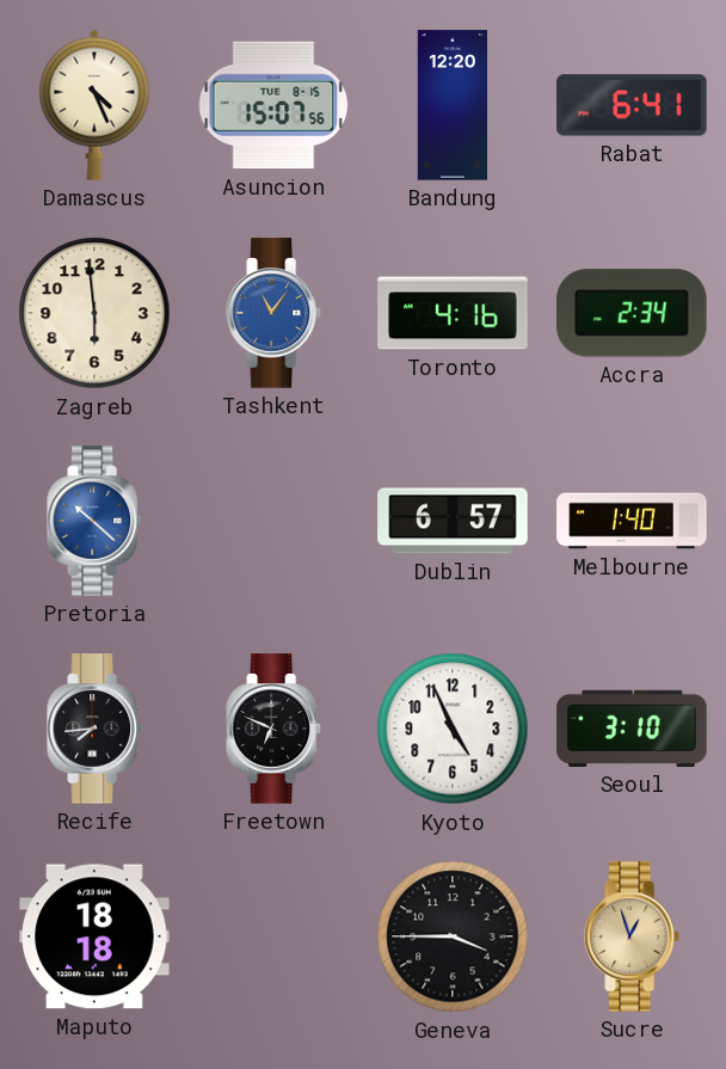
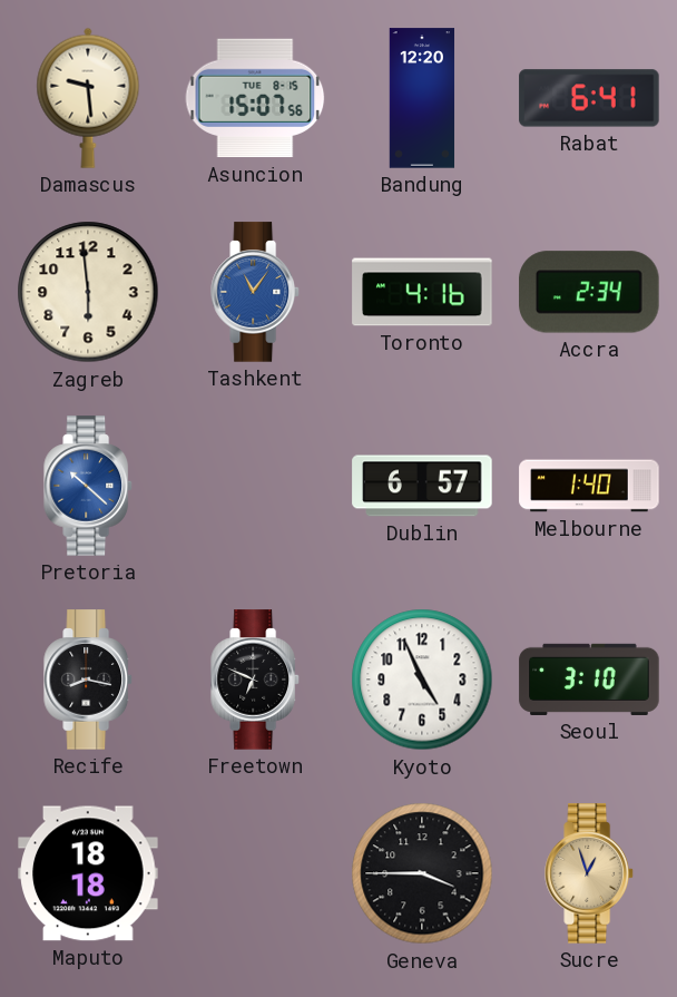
Damascus: 4:26 -> 9:29
Recife: 7:44 -> 8:17
